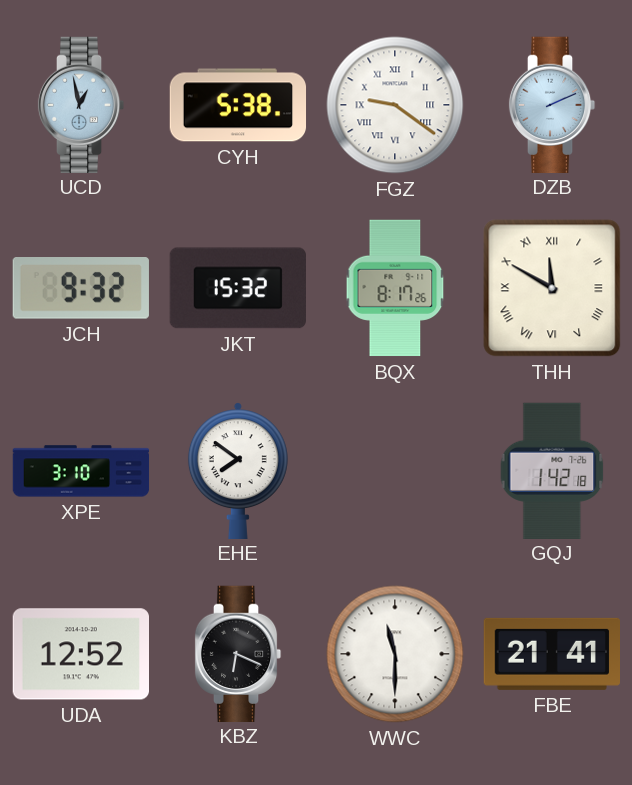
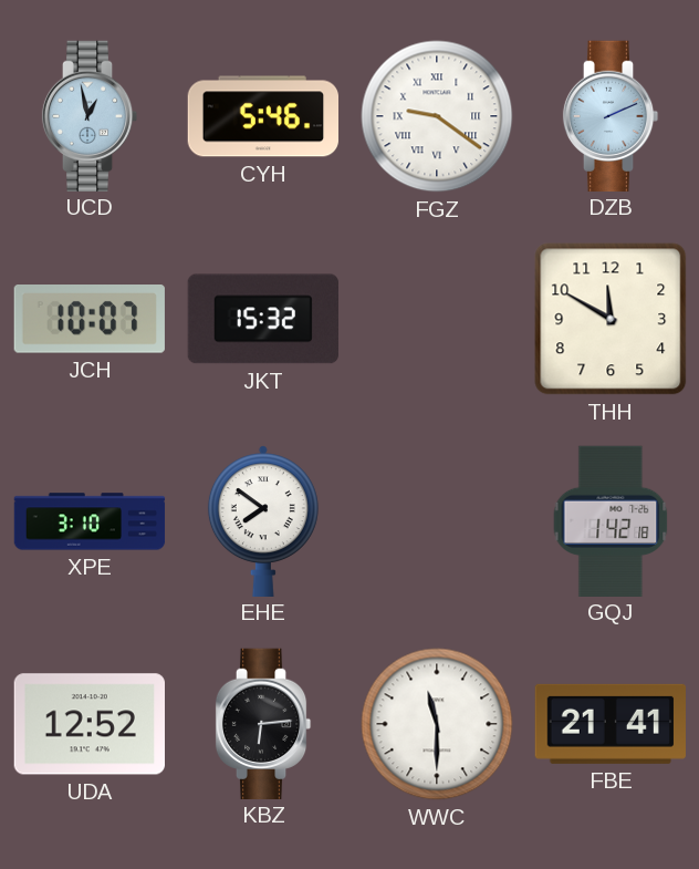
CYH: 5:38 -> 5:46
JCH: 9:32 -> 10:07
BQX: 8:17 -> none
THH numerals: Roman -> Arabic
KBZ: 6:19 -> 6:14
